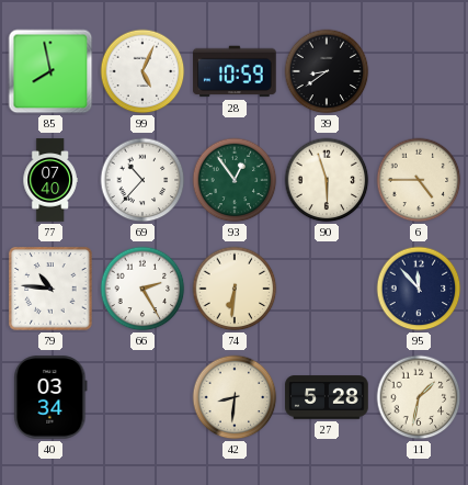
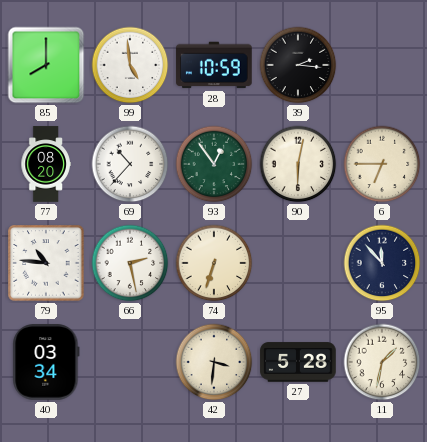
85: 7:58 -> 8:00
99: 5:04 -> 4:59
39: 8:39 -> 2:16
77: 07:40 -> 08:20
90: 5:57 -> 6:02
6: 4:45 -> 6:45
66: 2:25 -> 2:28
74: 6:31 -> 6:33
42: 8:31 -> 3:31
